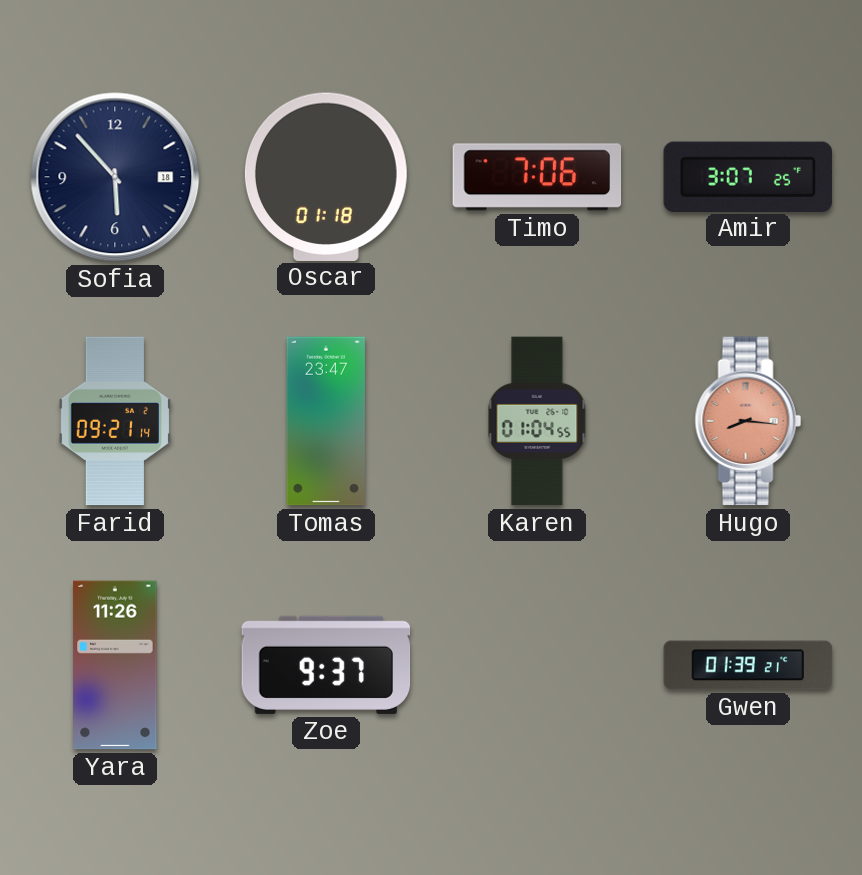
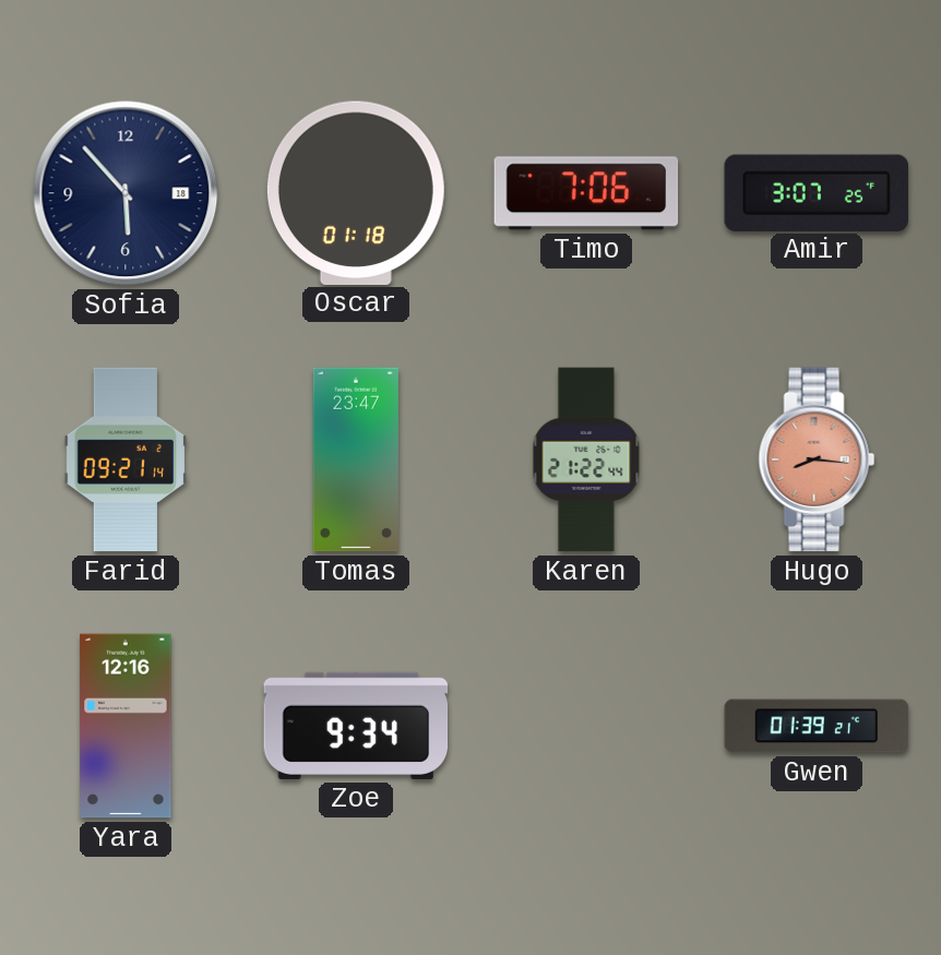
Karen: 01:04 -> 21:22
Yara: 11:26 -> 12:16
Zoe: 9:37 -> 9:34
